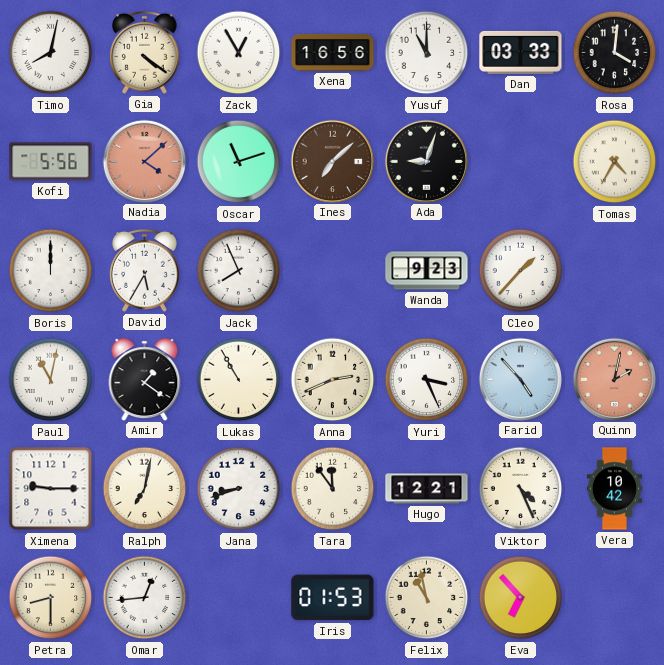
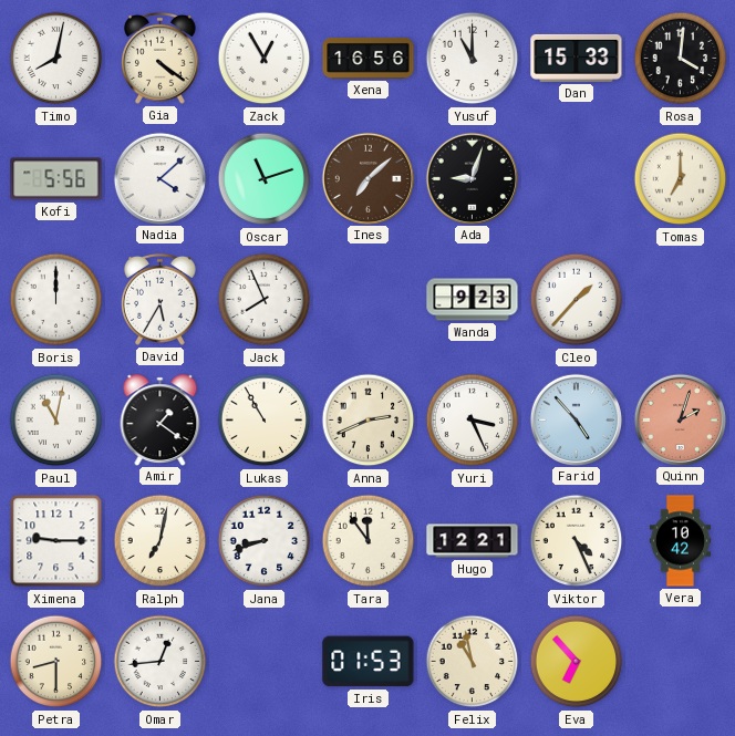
Dan: 03:33 -> 15:33
Nadia dial: salmon -> white
Tomas: 4:35 -> 7:00
Quinn: 2:02 -> 2:03
